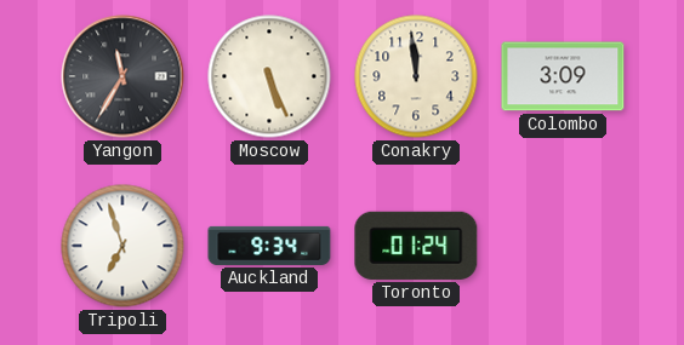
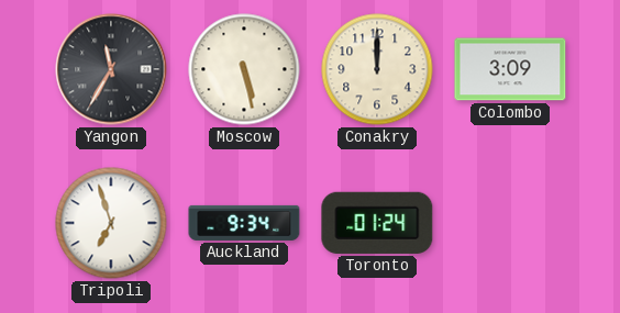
Moscow: 5:26 -> 5:28
Conakry: 11:59 -> 12:00
